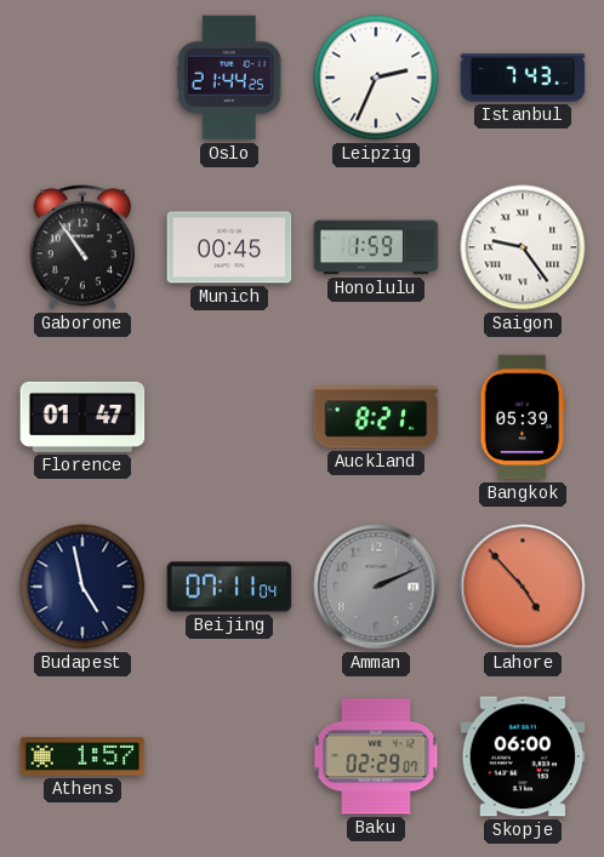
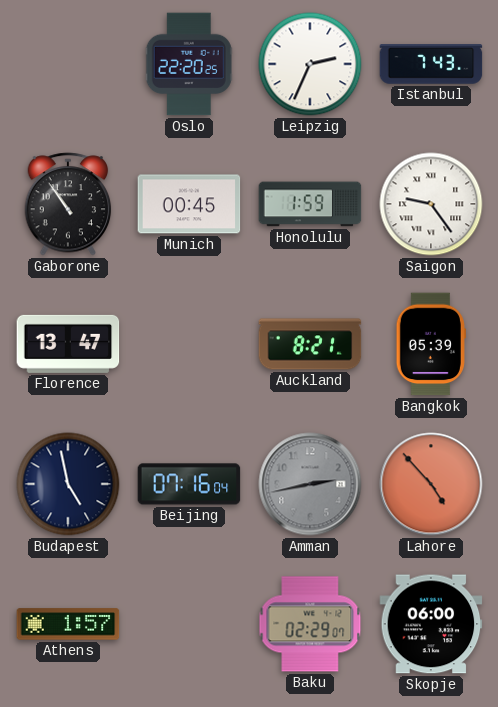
Oslo: 21:44 -> 22:20
Florence: 01:47 -> 13:47
Beijing: 07:11 -> 07:16
Amman: 2:11 -> 2:43
